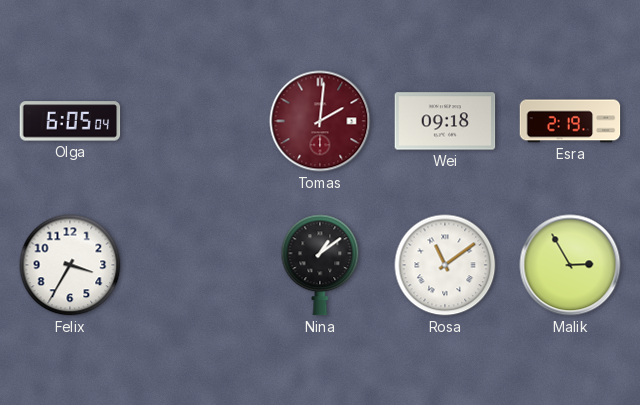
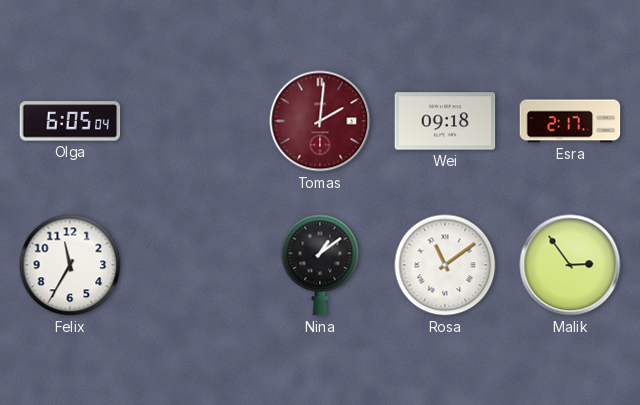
Esra: 2:19 -> 2:17
Felix: 3:35 -> 11:35
Malik: 2:55 -> 2:54
